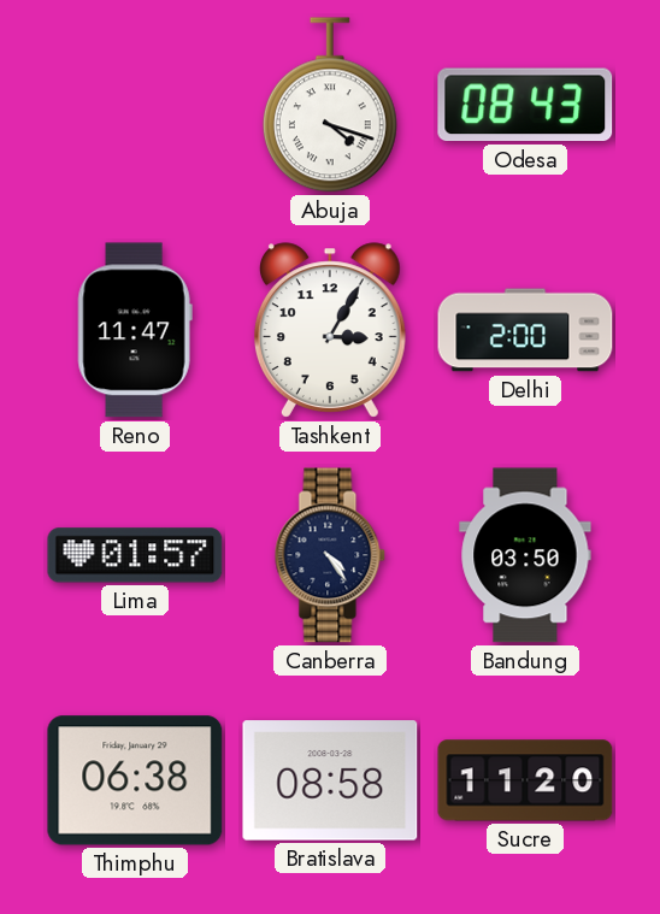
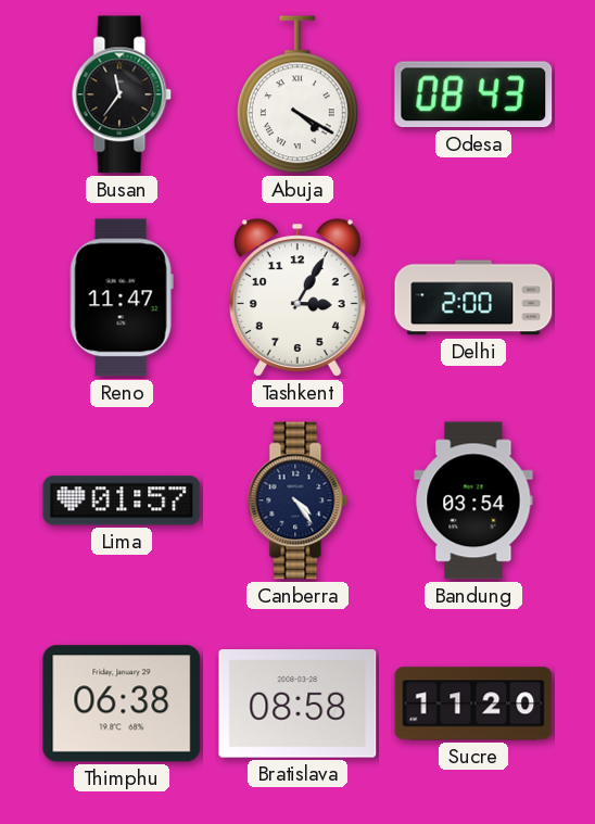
Busan: none -> 11:36
Abuja: 4:18 -> 4:20
Bandung: 03:50 -> 03:54
